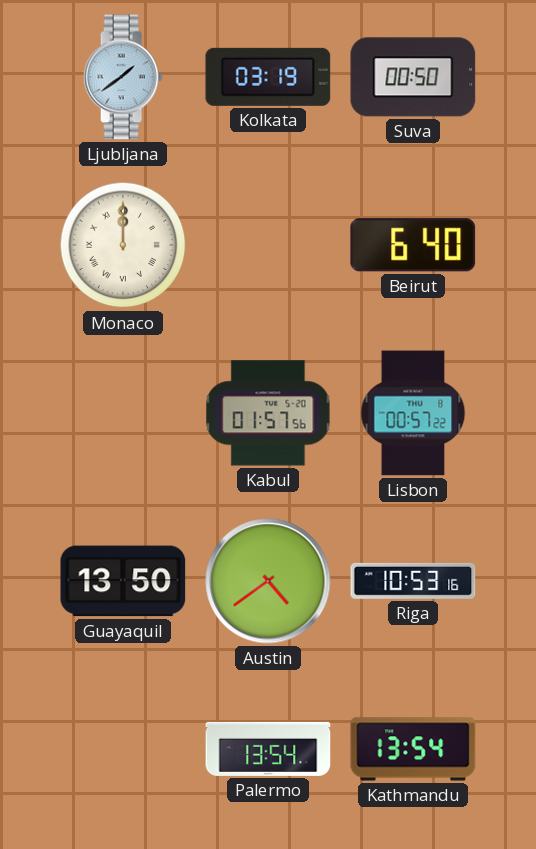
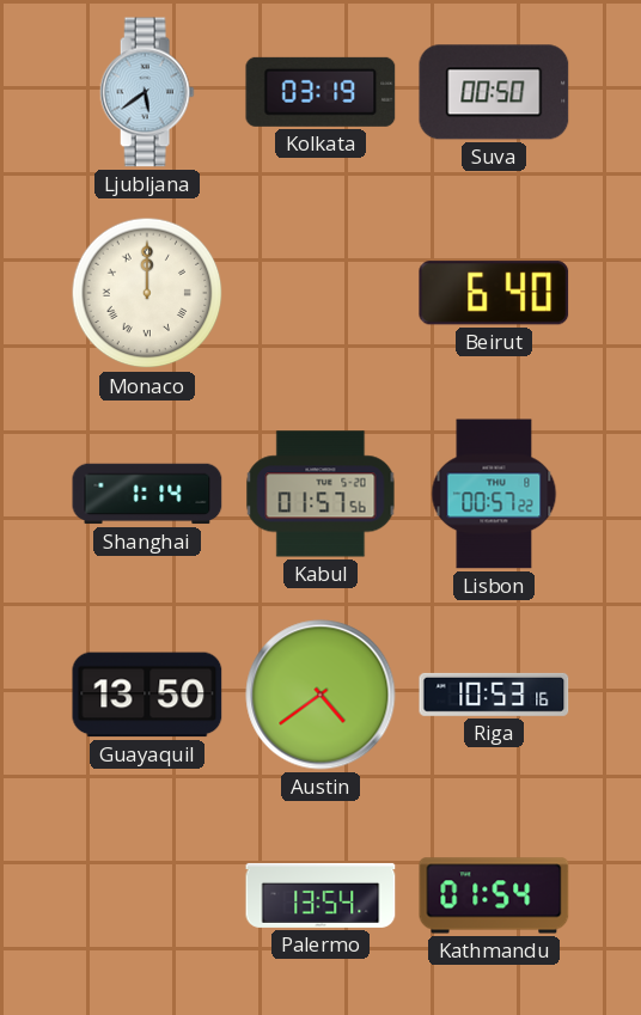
Ljubljana: 1:39 -> 5:39
Shanghai: none -> 1:14
Kathmandu: 13:54 -> 01:54
